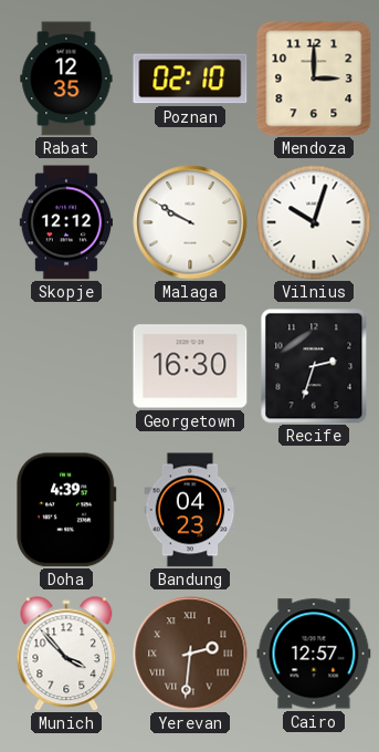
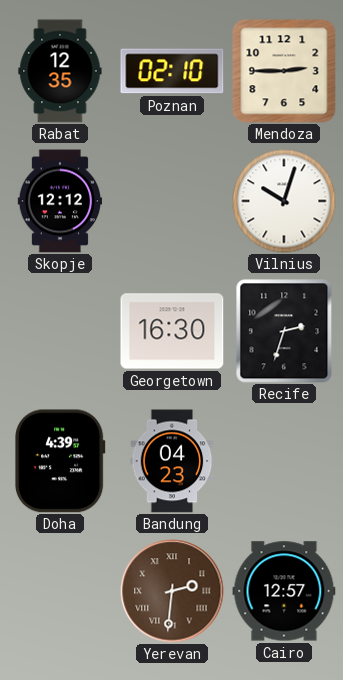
Mendoza: 3:00 -> 2:45
Malaga: 9:50 -> none
Munich: 3:53 -> none
